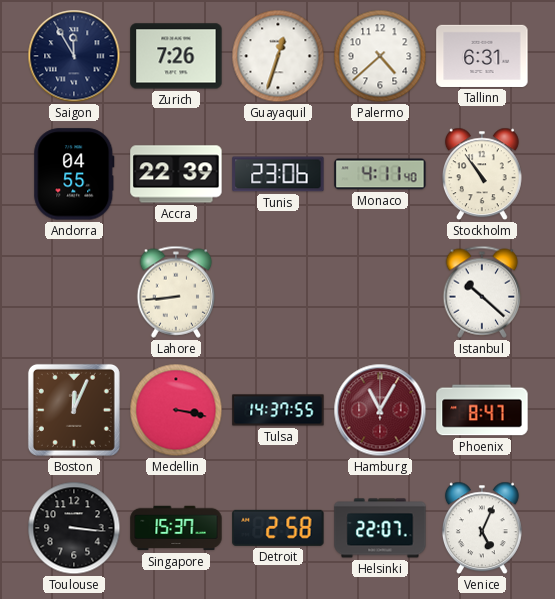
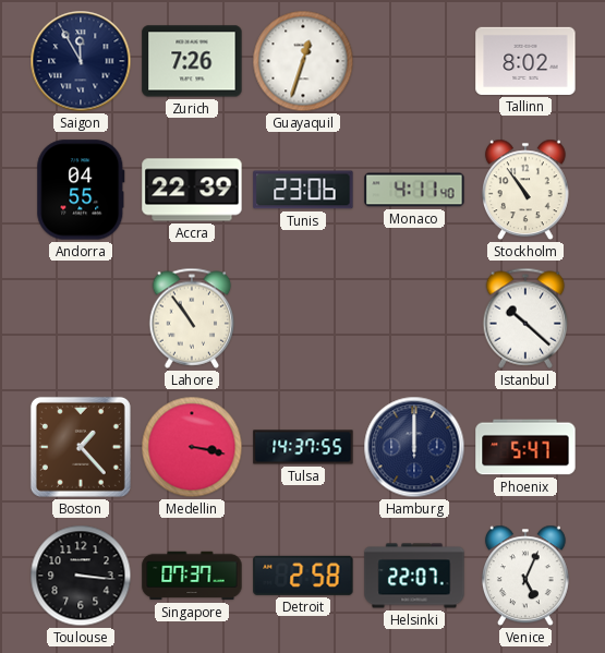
Palermo: 4:38 -> none
Tallinn: 6:31 -> 8:02
Lahore: 8:44 -> 10:54
Boston: 12:04 -> 1:23
Hamburg: 11:05 -> 12:00
Hamburg dial: burgundy -> navy
Phoenix: 8:47 -> 5:47
Singapore: 15:37 -> 07:37
